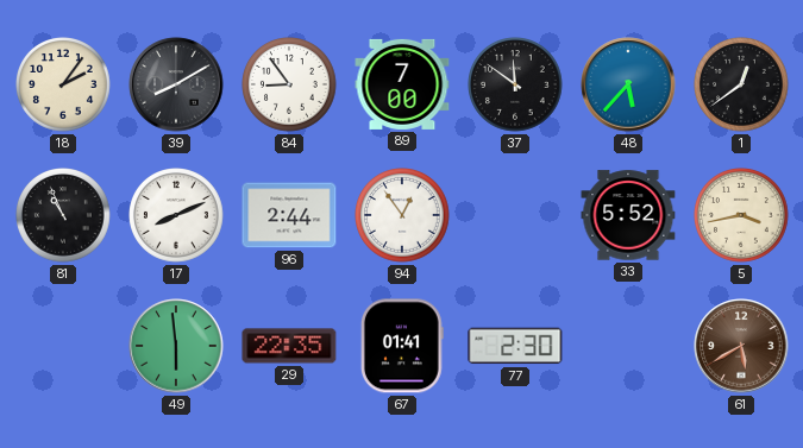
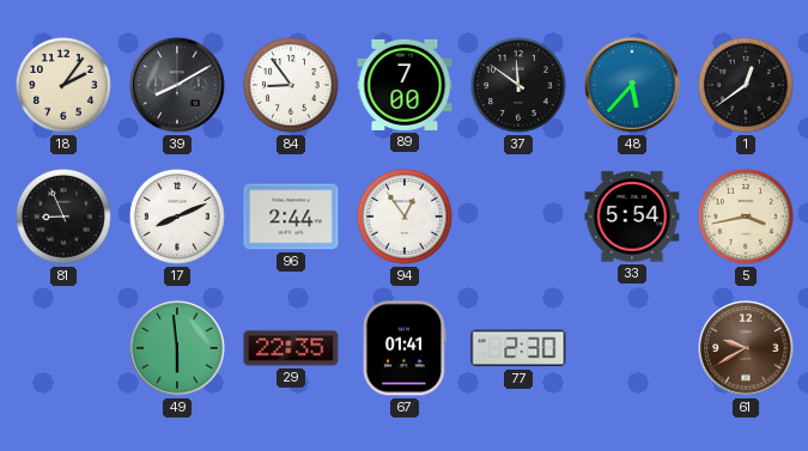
81: 10:56 -> 8:56
33: 5:52 -> 5:54
61: 5:40 -> 9:40
